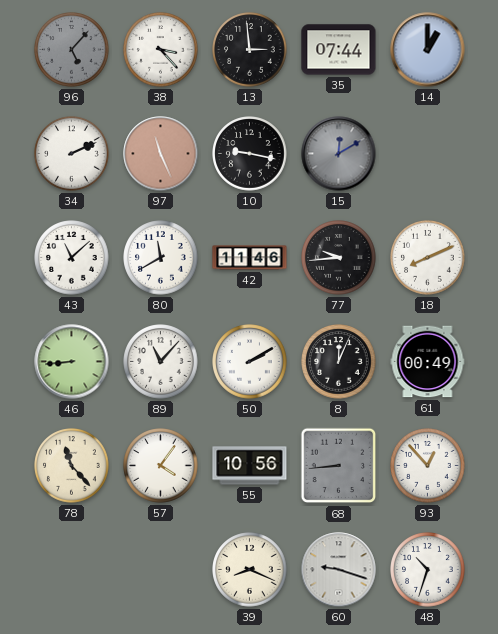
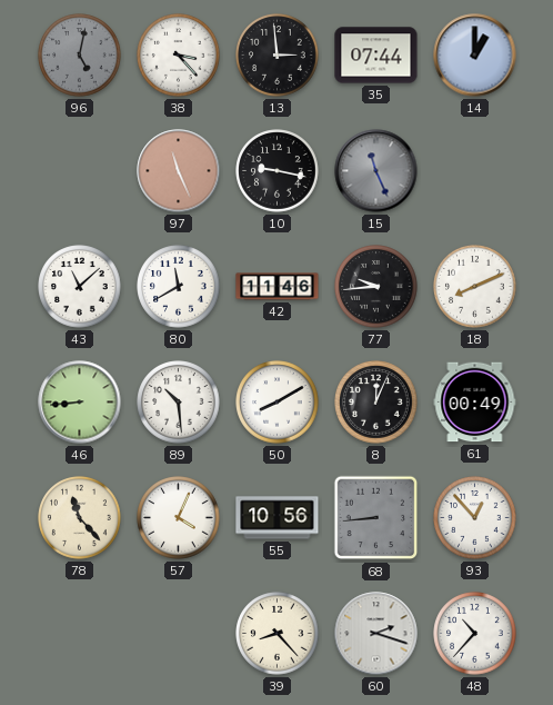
96: 5:07 -> 5:02
34: 2:11 -> none
15: 12:10 -> 11:26
89: 11:07 -> 10:29
50: 2:10 -> 8:10
57: 4:06 -> 4:04
39: 8:19 -> 8:23
60: 9:18 -> 2:18
48: 10:33 -> 10:37
